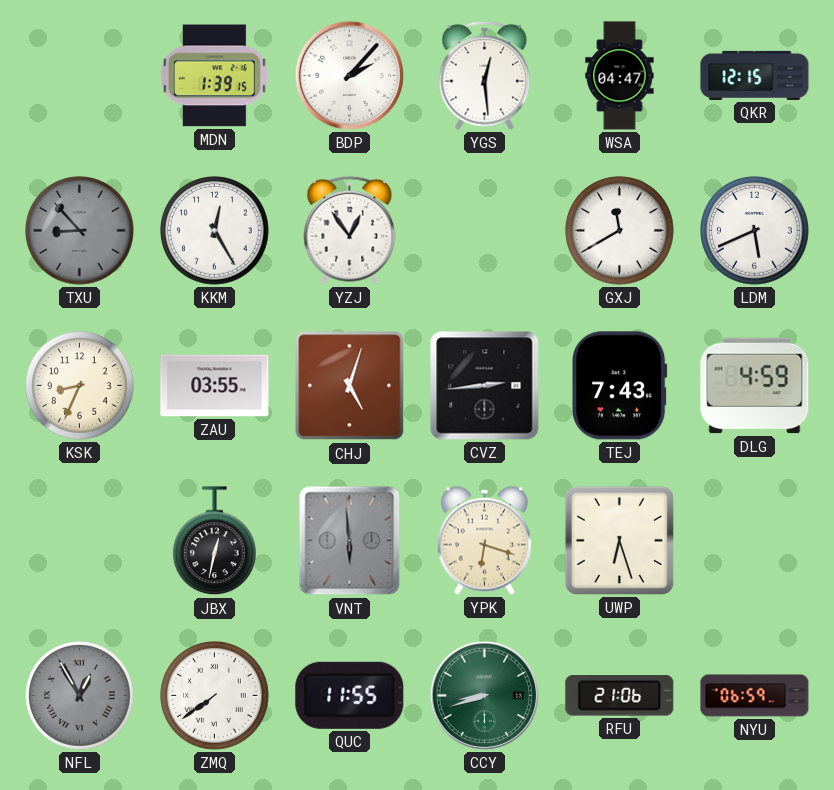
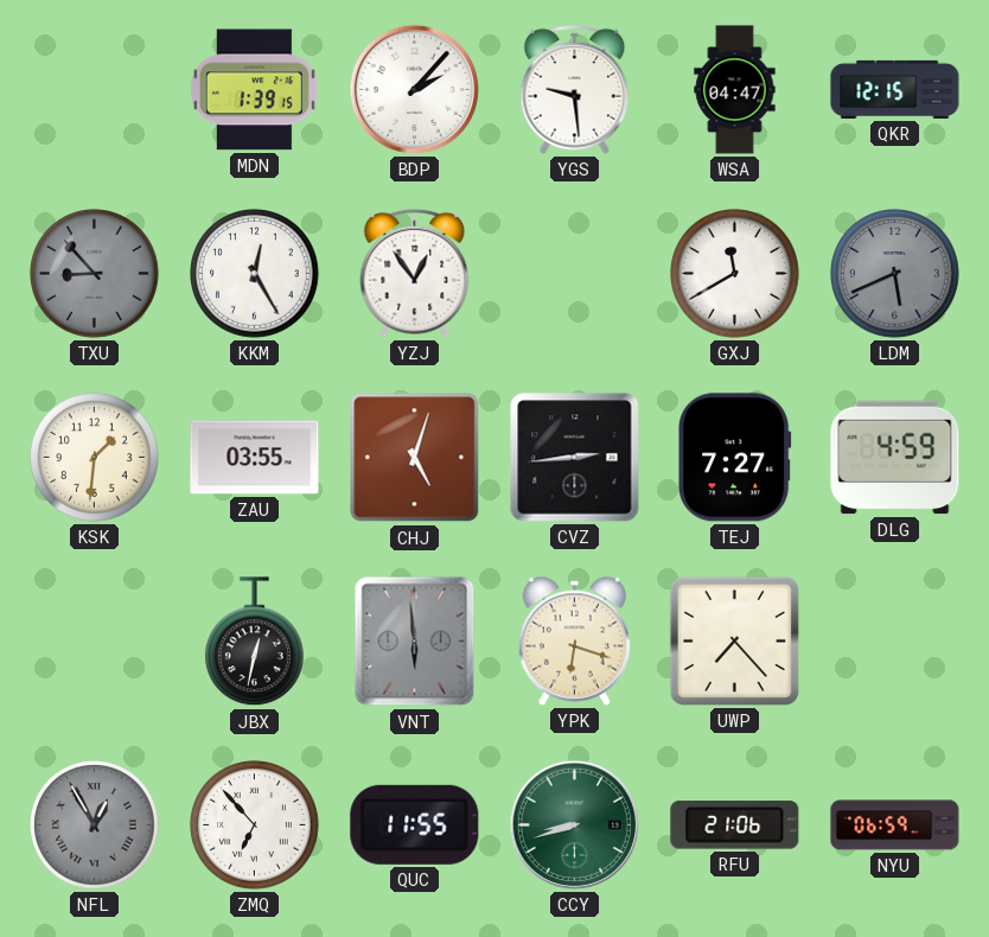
YGS: 12:29 -> 9:29
LDM dial: white -> grey
KSK: 8:34 -> 1:31
TEJ: 7:43 -> 7:27
UWP: 6:27 -> 7:23
ZMQ: 7:39 -> 6:53
